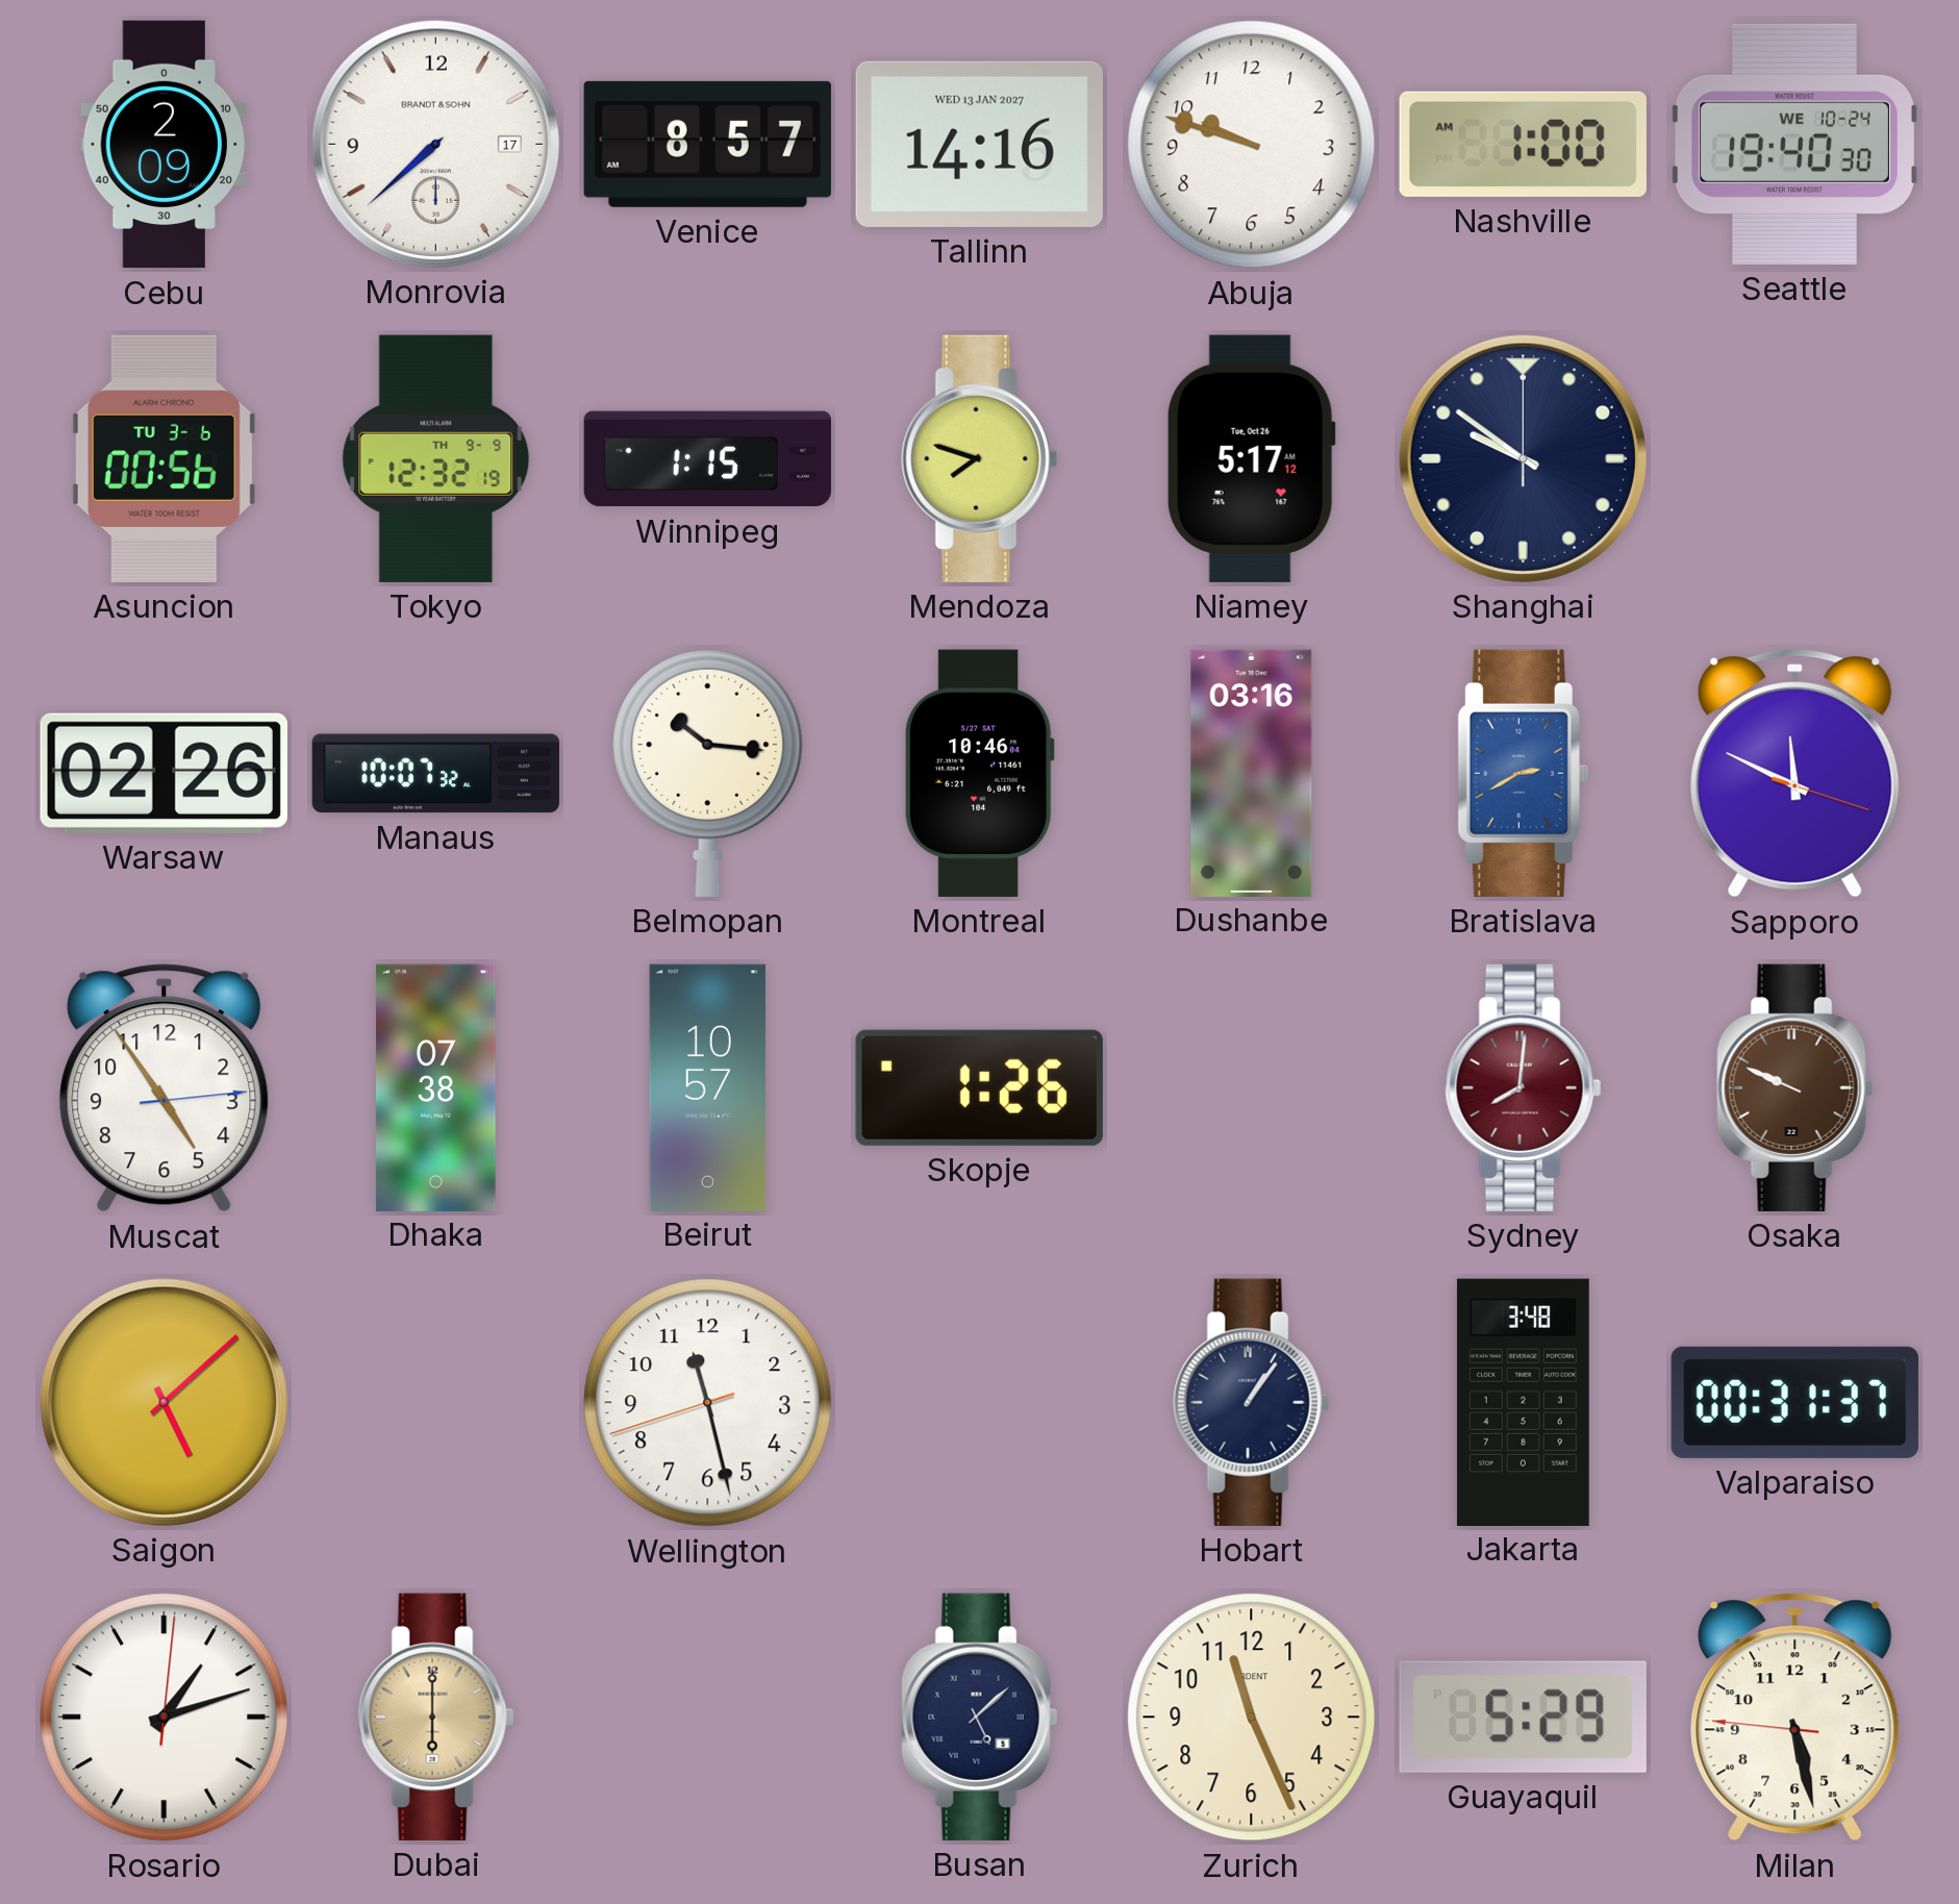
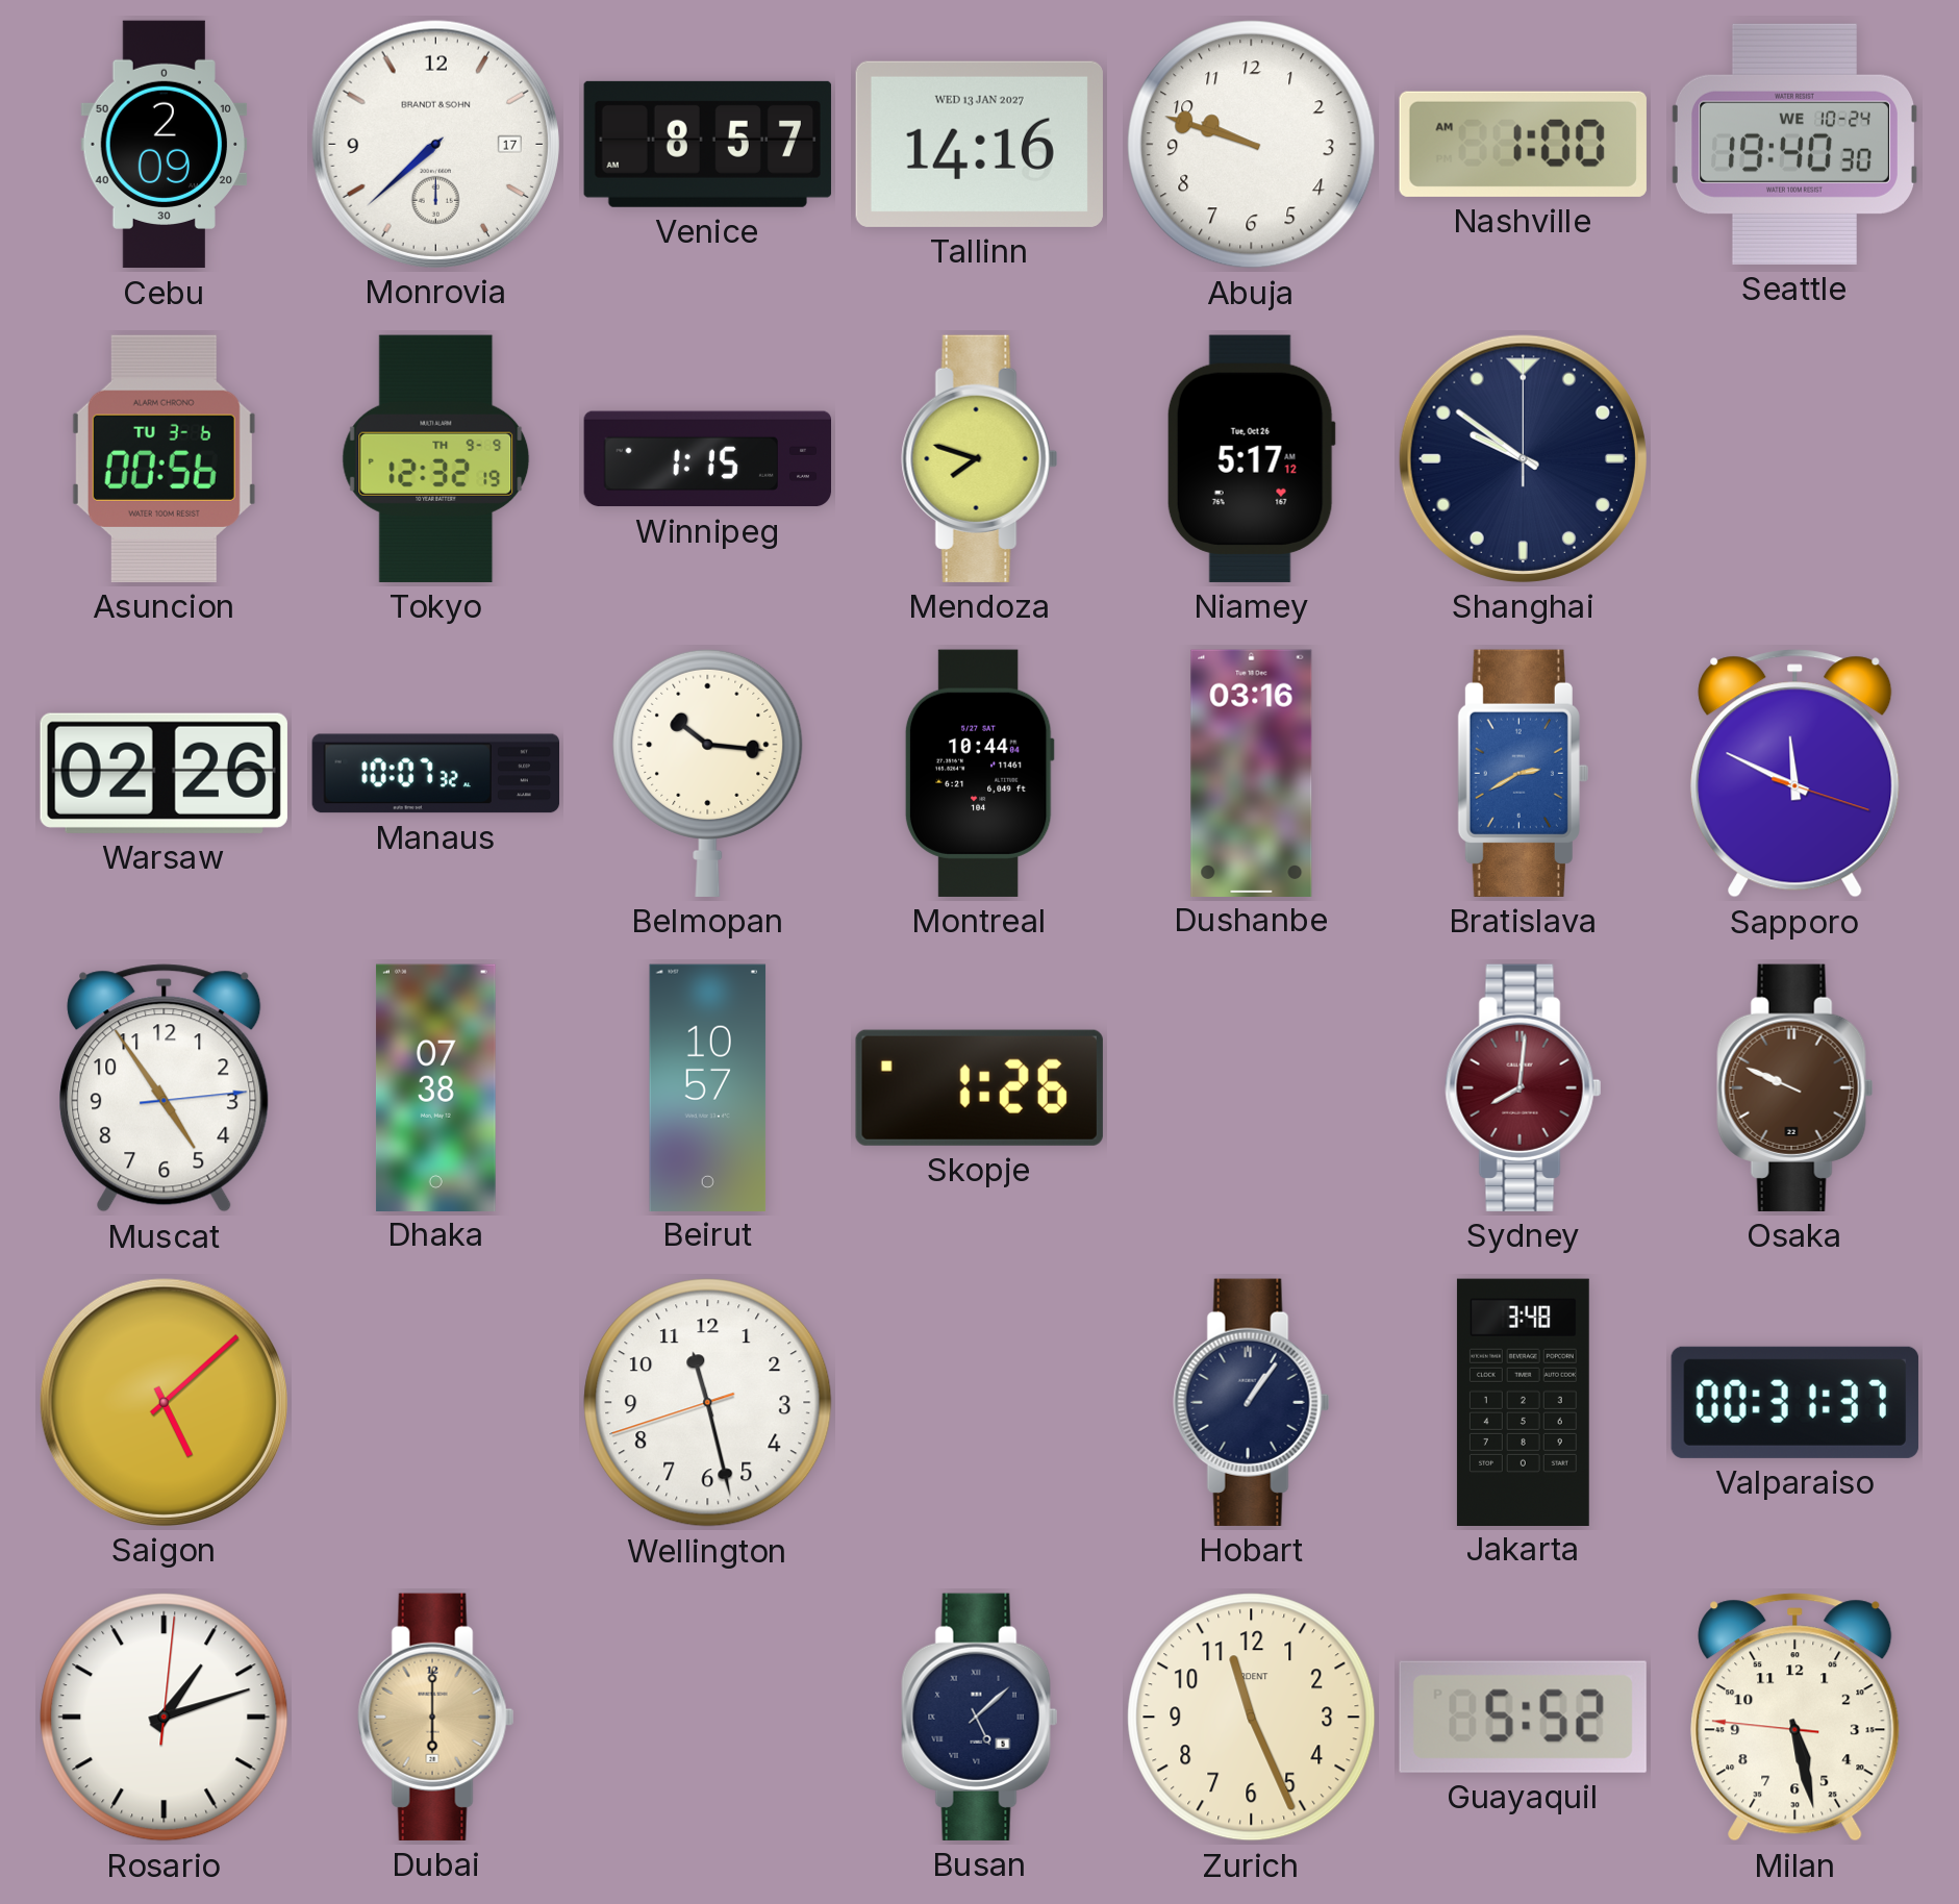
Montreal: 10:46 -> 10:44
Guayaquil: 5:29 -> 5:52
